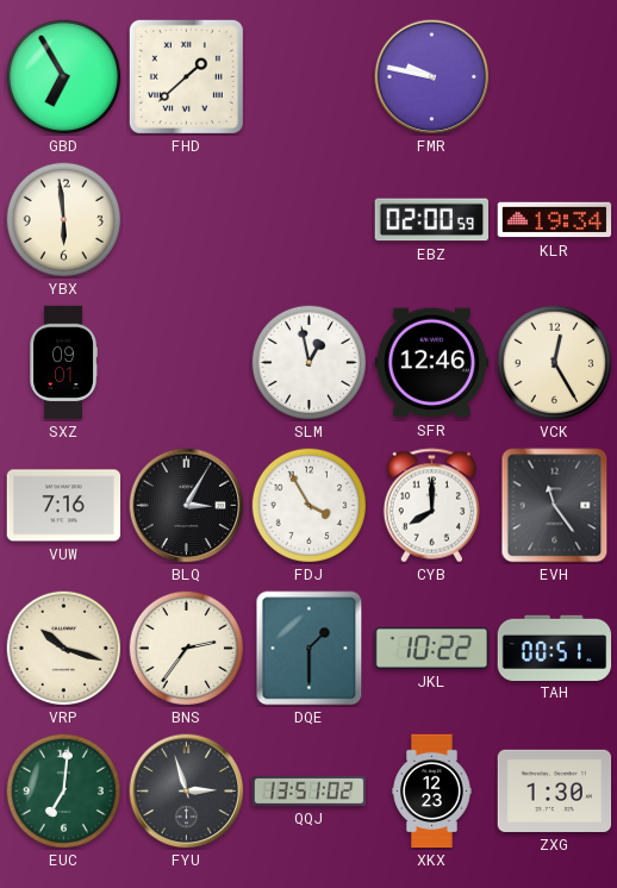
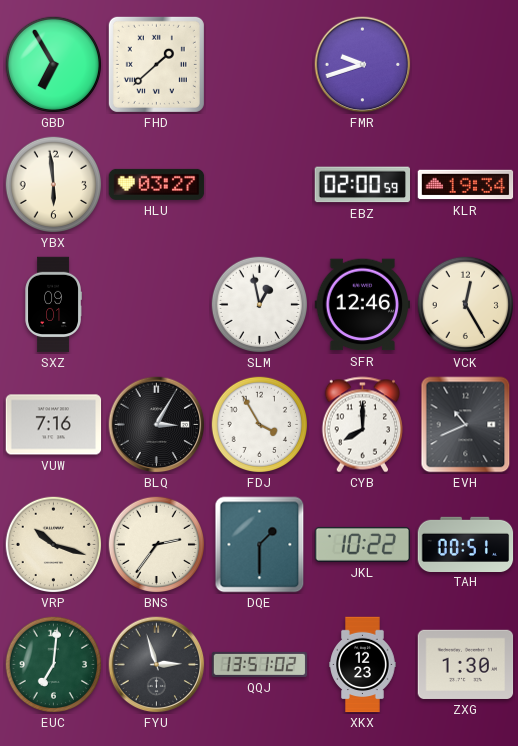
FMR: 9:47 -> 9:42
HLU: none -> 03:27
EVH: 11:24 -> 10:41
